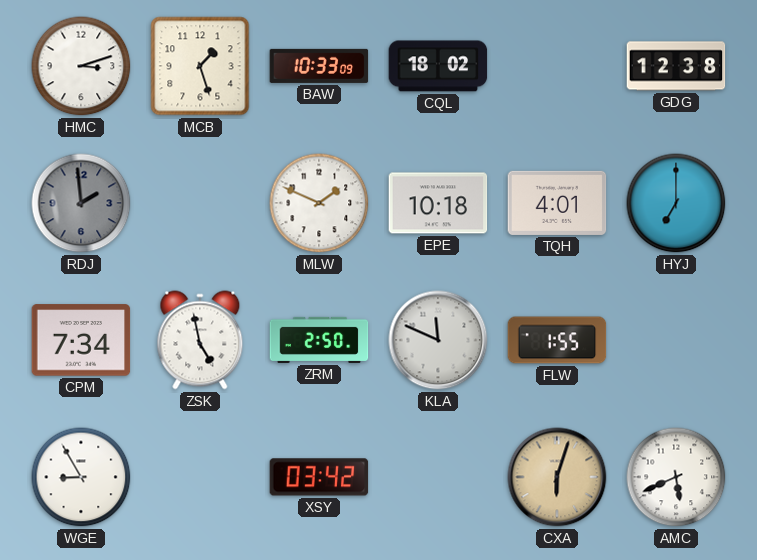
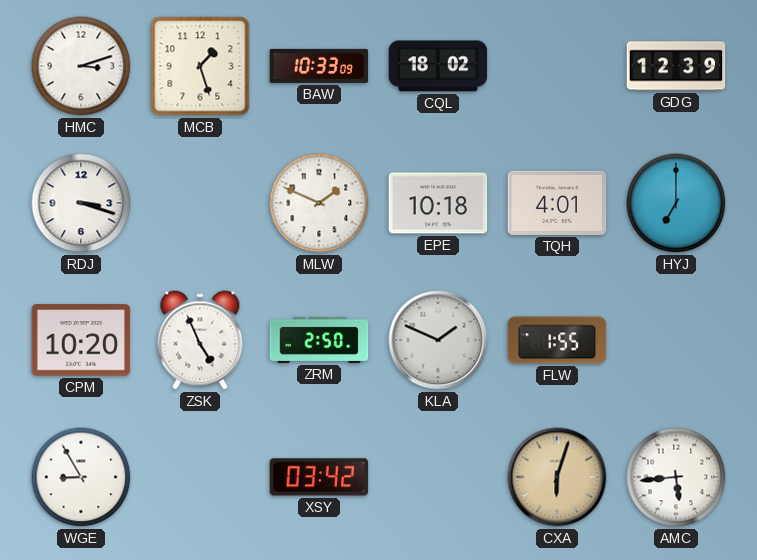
GDG: 12:38 -> 12:39
RDJ: 1:59 -> 3:18
RDJ dial: grey -> white
CPM: 7:34 -> 10:20
ZSK: 4:58 -> 4:56
KLA: 11:49 -> 1:49
AMC: 5:41 -> 5:44
